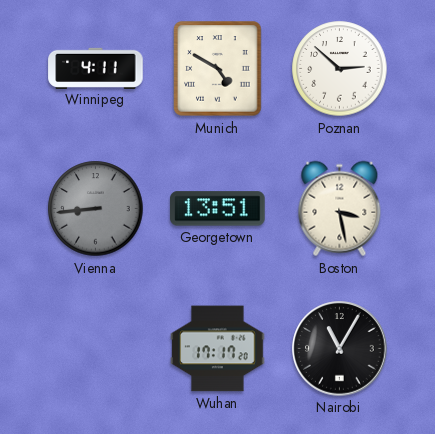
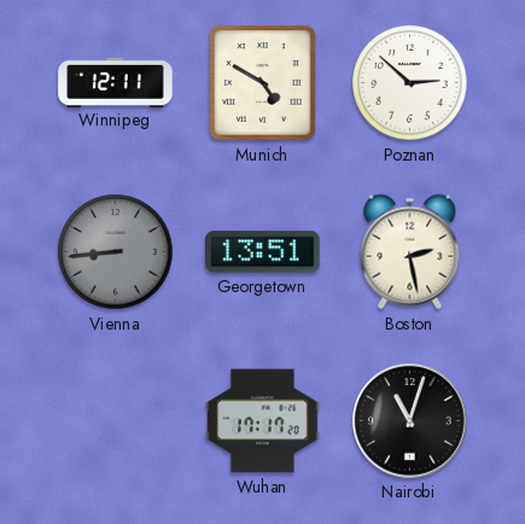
Winnipeg: 4:11 -> 12:11
Boston: 3:28 -> 2:28
Nairobi: 11:05 -> 11:03
